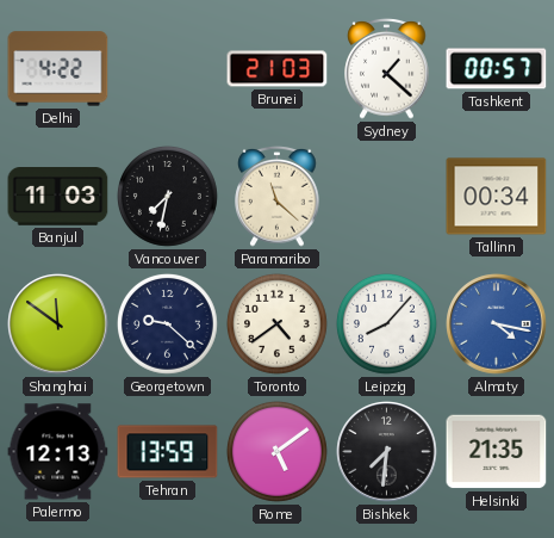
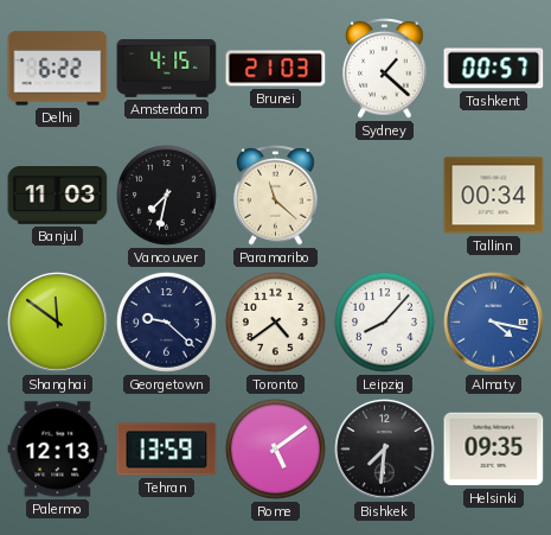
Delhi: 4:22 -> 6:22
Amsterdam: none -> 4:15
Helsinki: 21:35 -> 09:35
